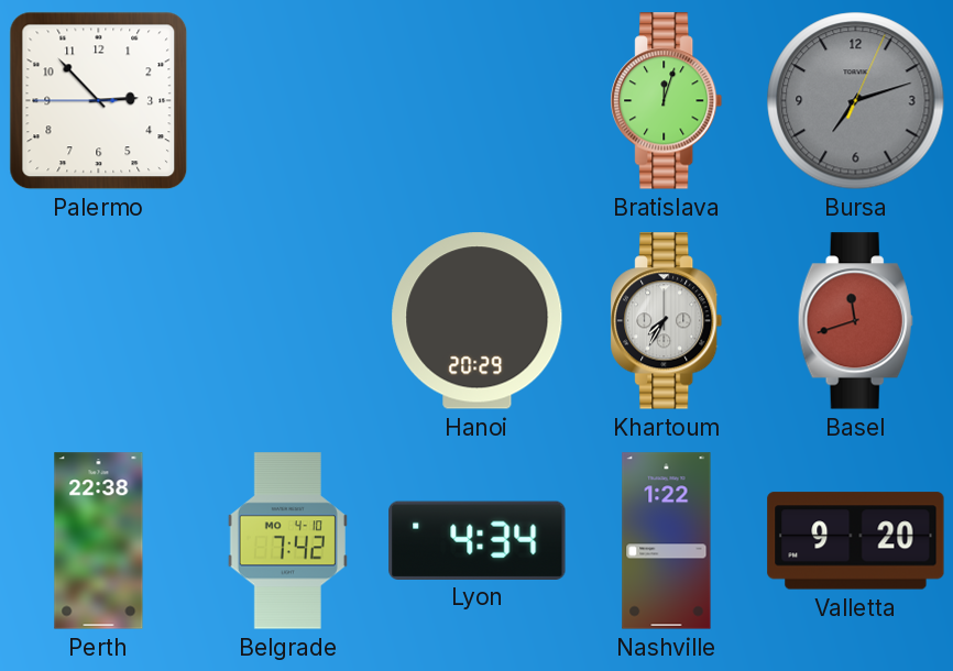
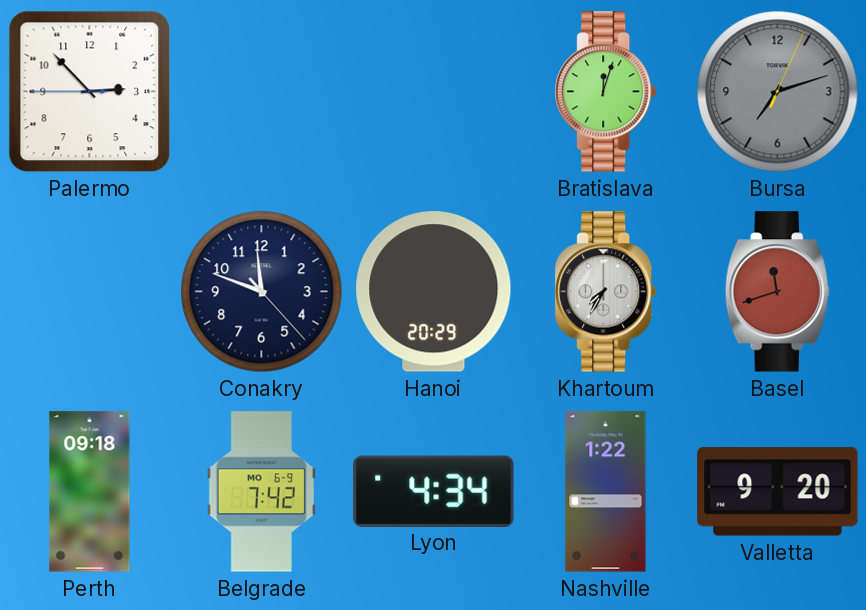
Conakry: none -> 11:48
Perth: 22:38 -> 09:18
Belgrade date: MO 4-10 -> MO 6-9
